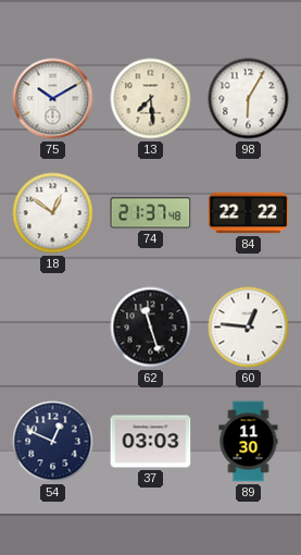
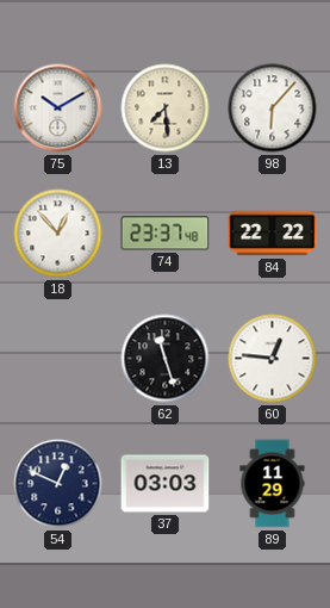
98: 6:05 -> 6:07
18: 12:51 -> 12:53
74: 21:37 -> 23:37
89: 11:30 -> 11:29
